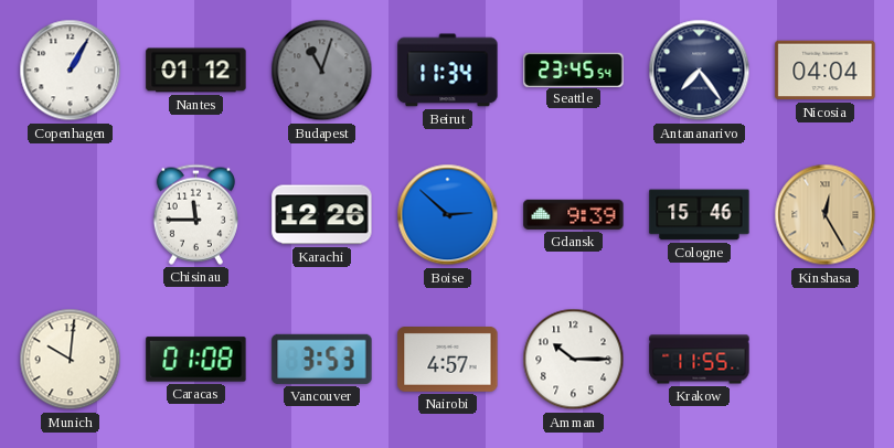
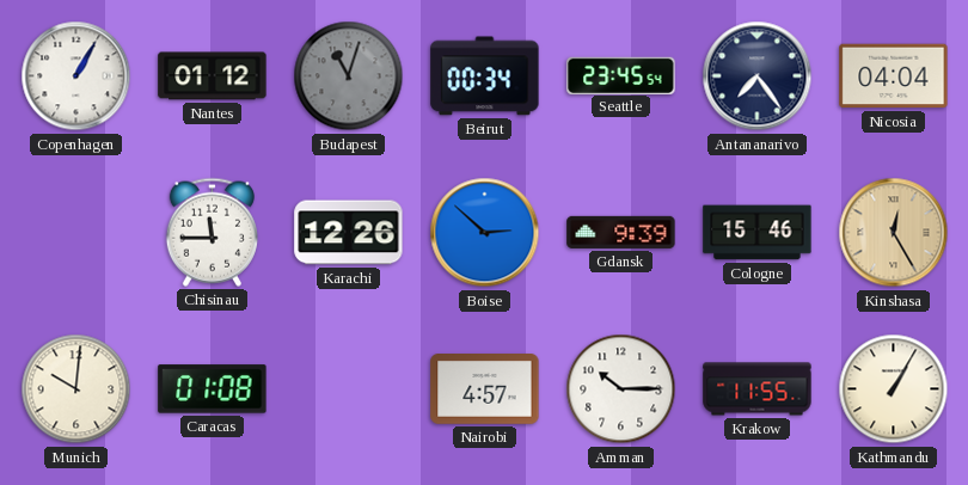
Beirut: 11:34 -> 00:34
Vancouver: 3:53 -> none
Kathmandu: none -> 1:05
